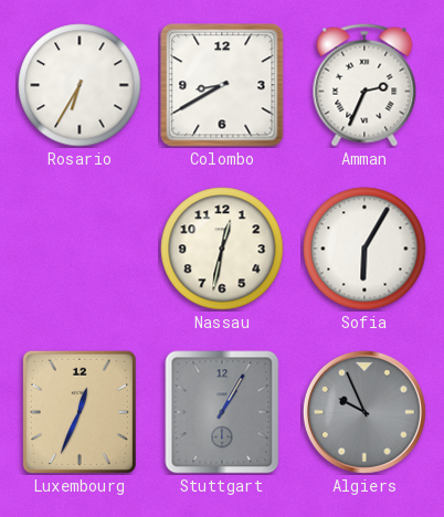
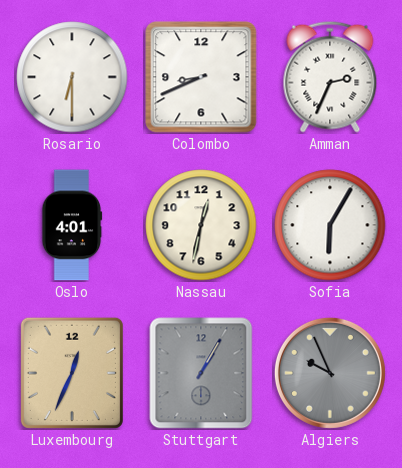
Rosario: 6:35 -> 6:30
Colombo: 8:40 -> 8:41
Oslo: none -> 4:01
